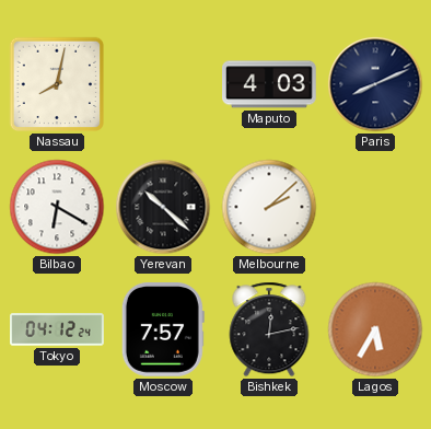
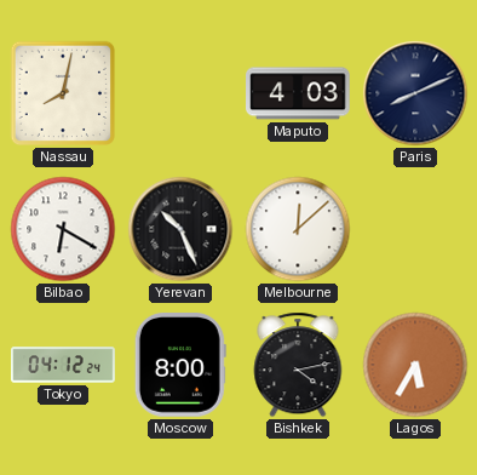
Yerevan: 10:22 -> 10:26
Melbourne: 2:08 -> 12:08
Moscow: 7:57 -> 8:00
Bishkek: 12:13 -> 4:13
